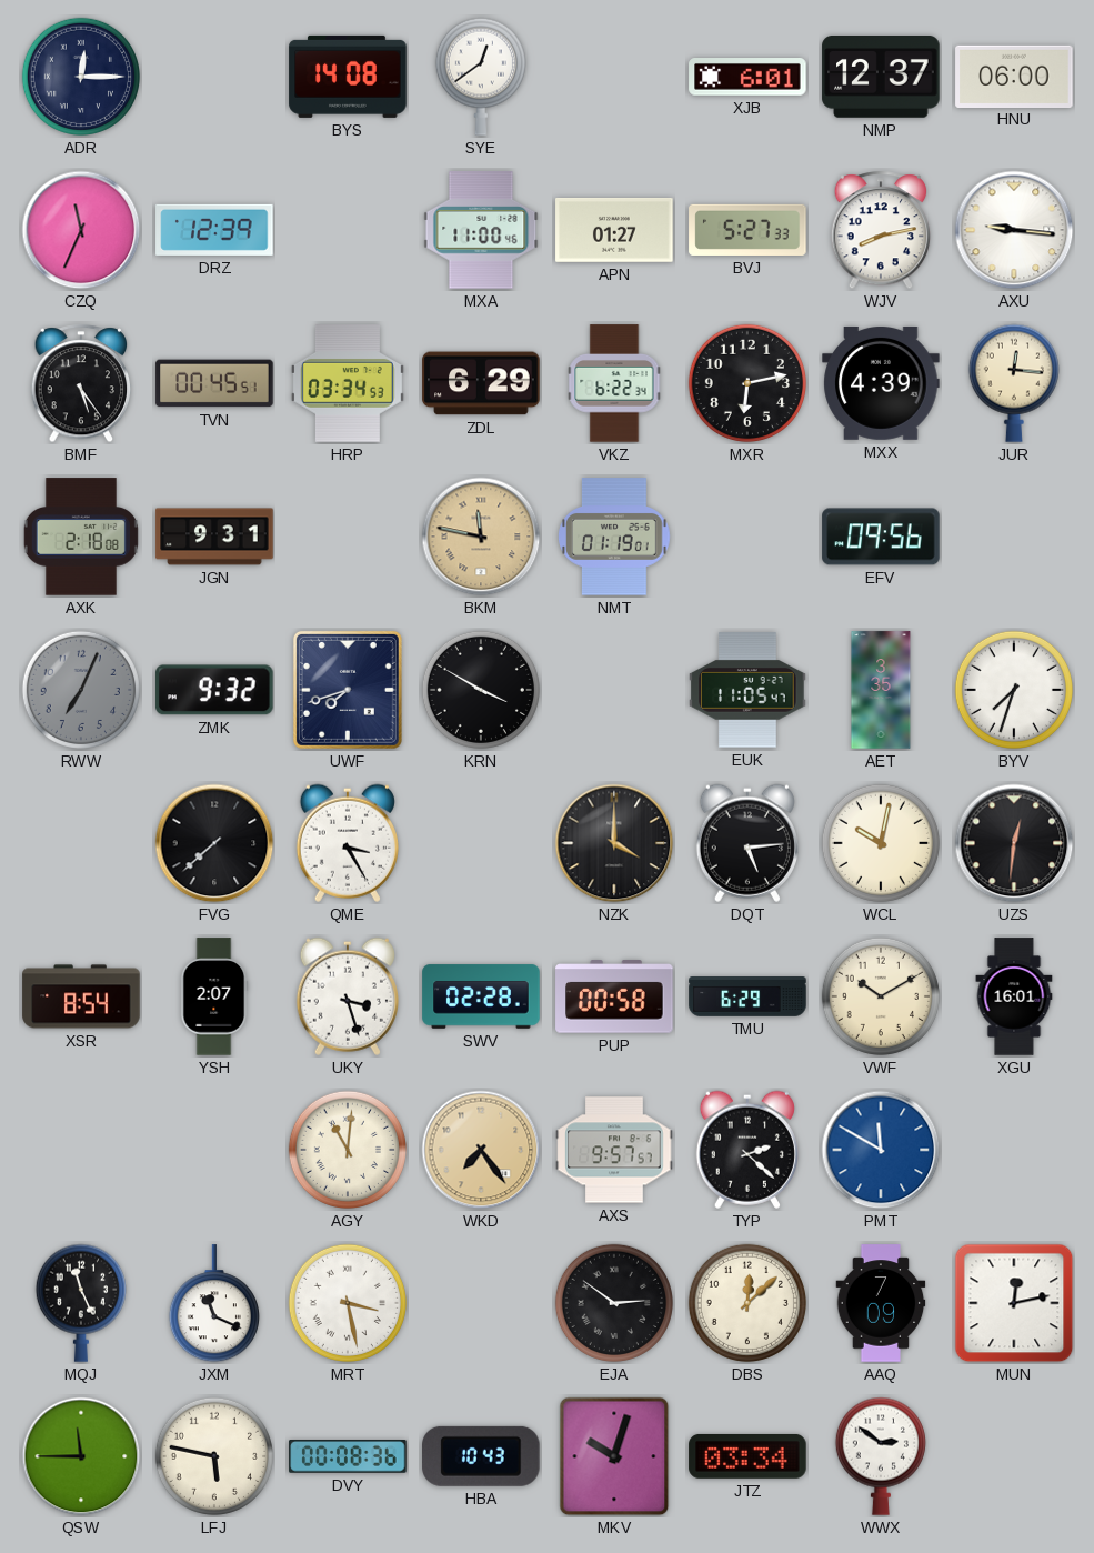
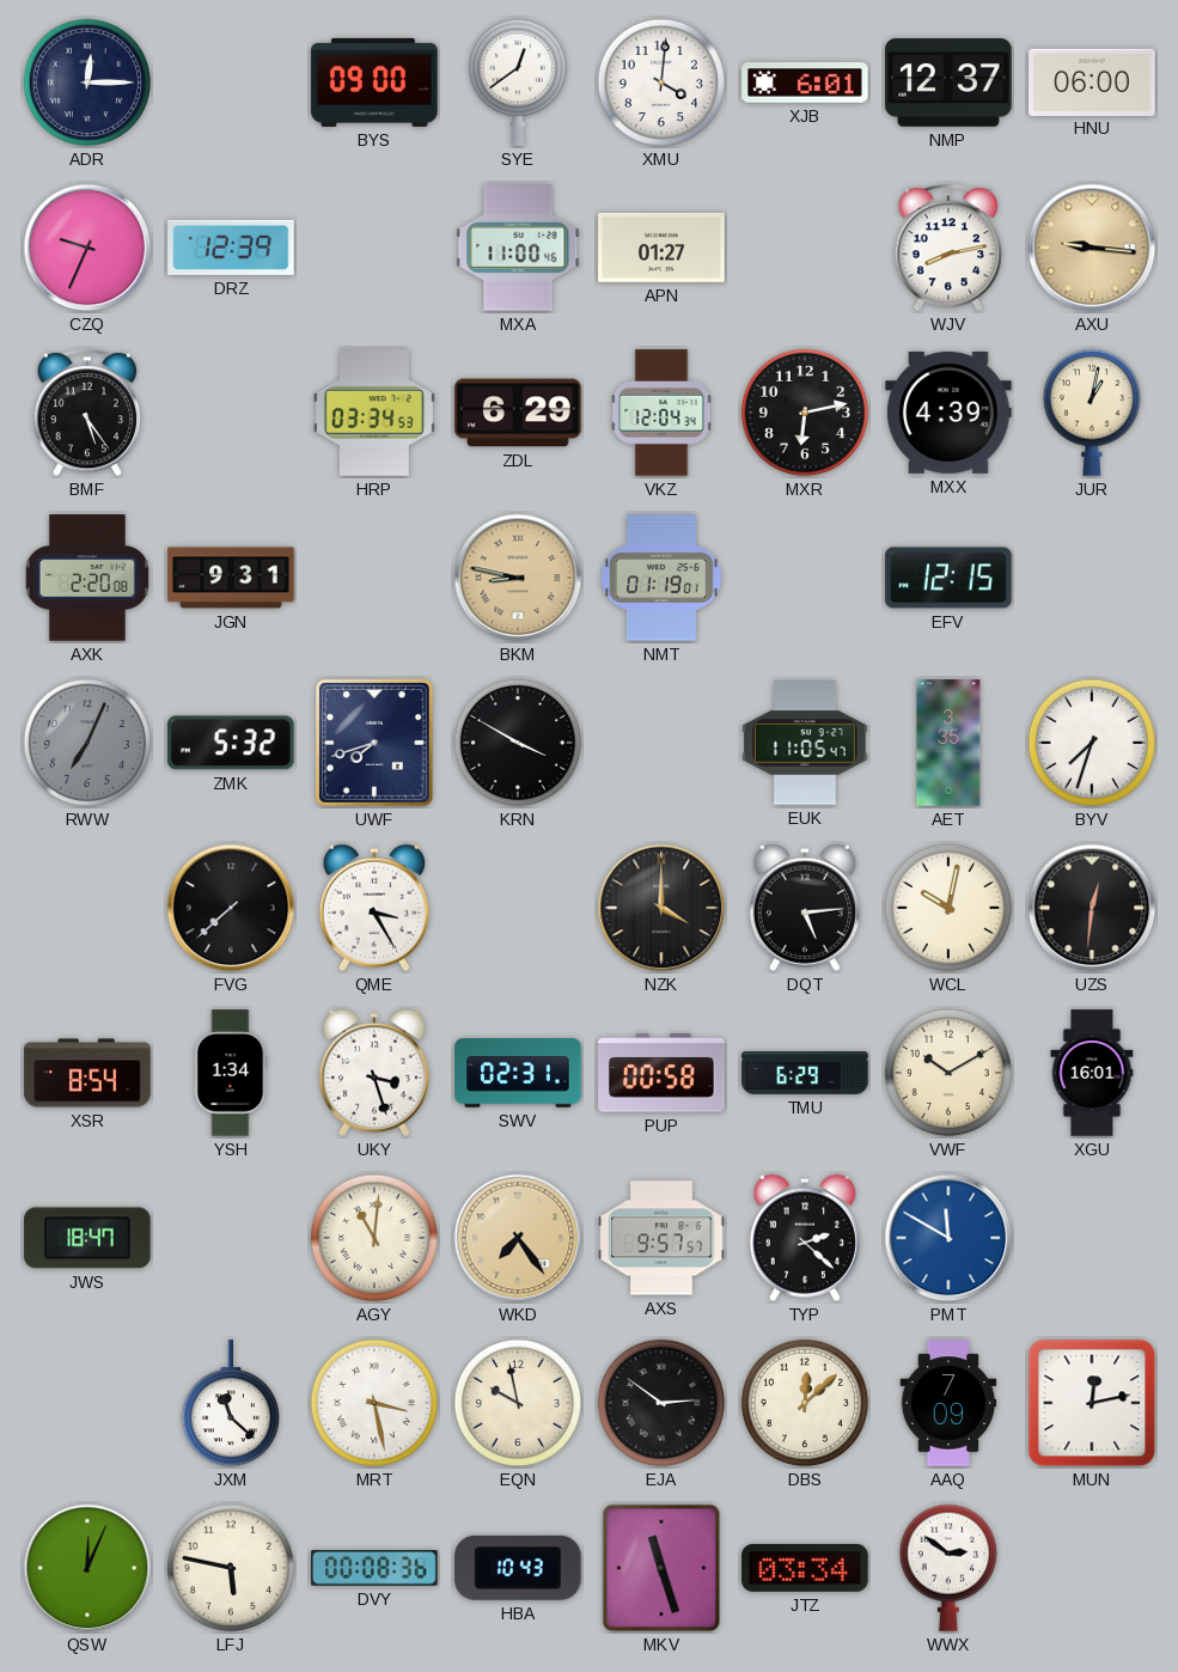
BYS: 14:08 -> 09:00
XMU: none -> 4:01
CZQ: 11:34 -> 9:34
BVJ: 5:27 -> none
AXU dial: white -> champagne
TVN: 00:45 -> none
VKZ: 6:22 -> 12:04
JUR: 12:16 -> 1:02
AXK: 2:18 -> 2:20
BKM: 11:47 -> 8:47
EFV: 09:56 -> 12:15
ZMK: 9:32 -> 5:32
YSH: 2:07 -> 1:34
SWV: 02:28 -> 02:31
JWS: none -> 18:47
MQJ: 11:26 -> none
JXM: 11:19 -> 11:22
EQN: none -> 9:58
QSW: 11:45 -> 12:04
MKV: 10:03 -> 11:27
